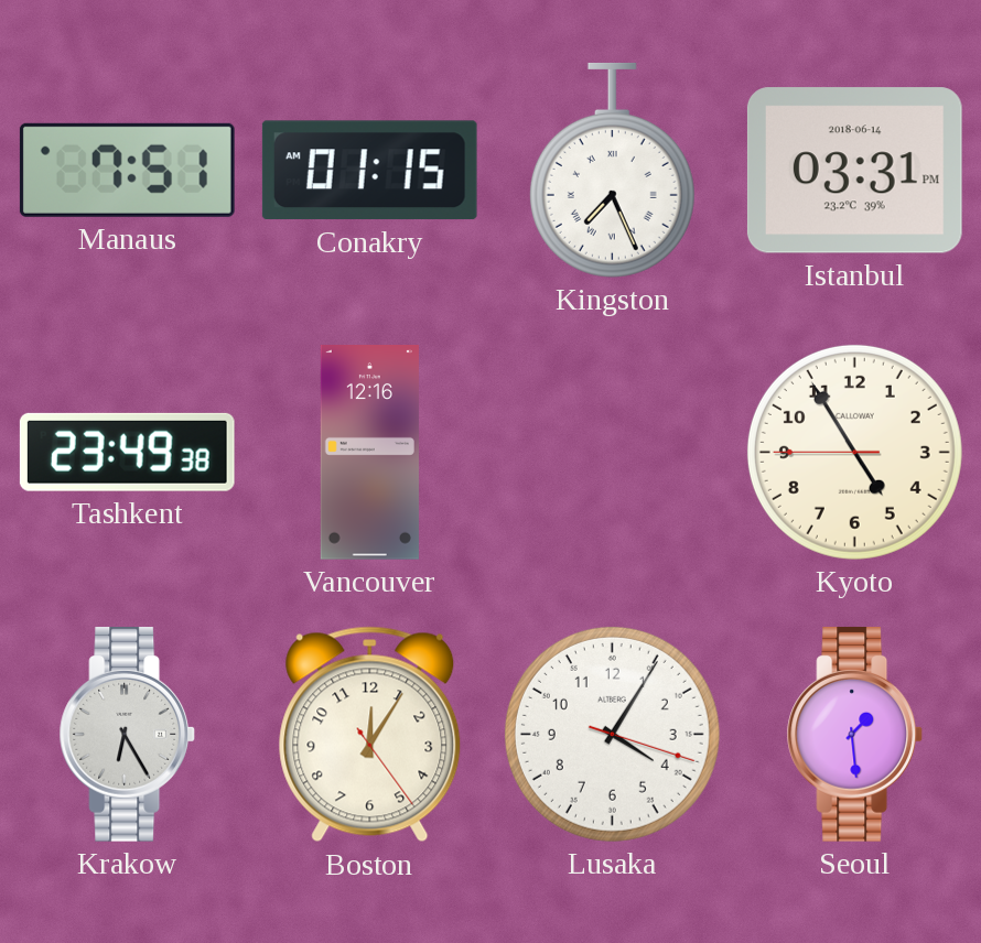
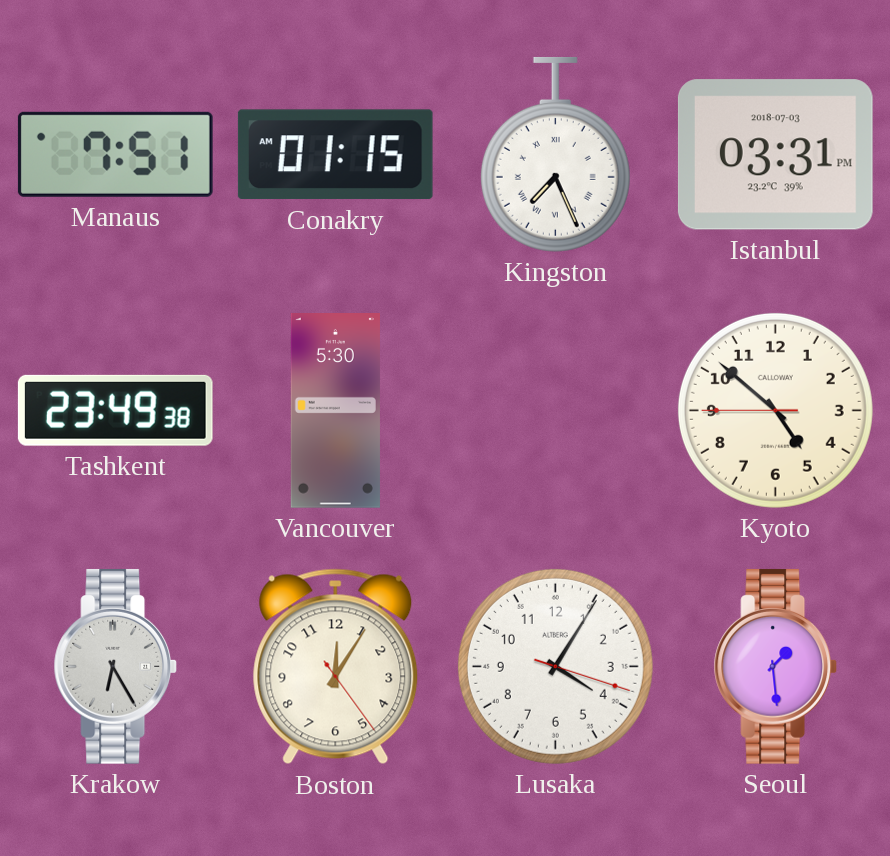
Istanbul date: 2018-06-14 -> 2018-07-03
Vancouver: 12:16 -> 5:30
Kyoto: 4:54 -> 4:51
